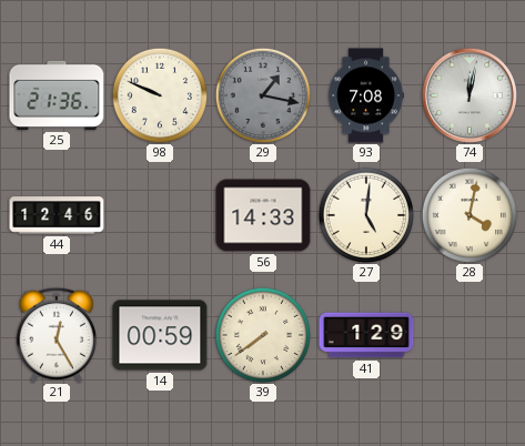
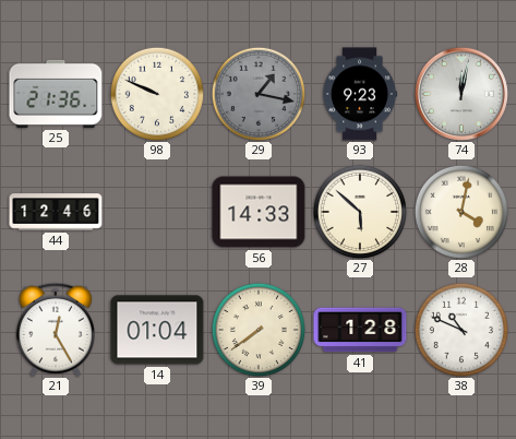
93: 7:08 -> 9:23
27: 5:01 -> 5:52
14: 00:59 -> 01:04
41: 1:29 -> 1:28
38: none -> 10:49
